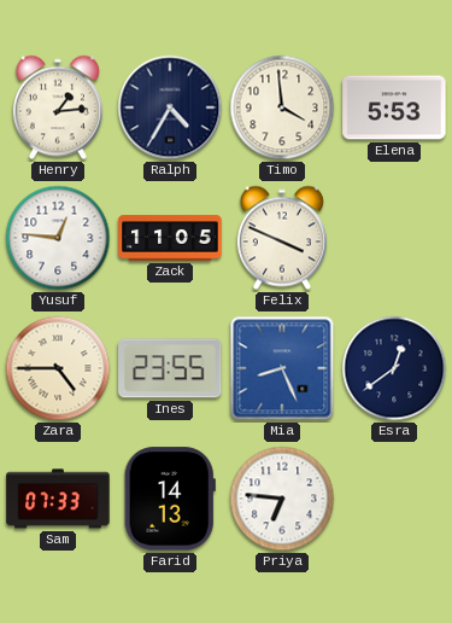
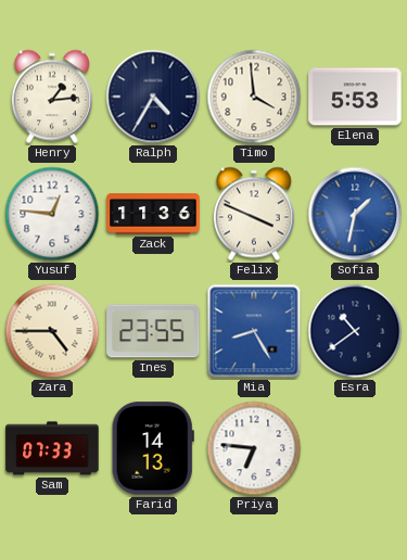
Zack: 11:05 -> 11:36
Sofia: none -> 1:32
Mia: 8:26 -> 8:25
Esra: 12:39 -> 10:39
